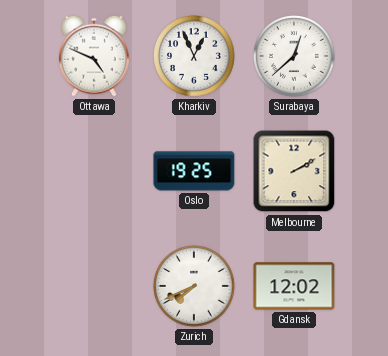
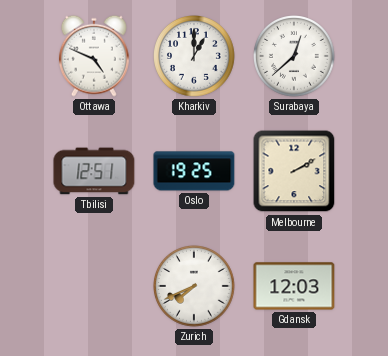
Kharkiv: 12:56 -> 1:00
Tbilisi: none -> 12:51
Gdansk: 12:02 -> 12:03
